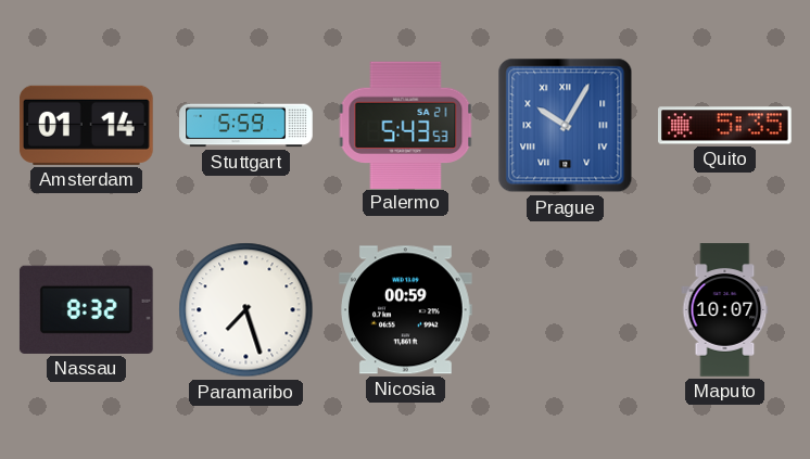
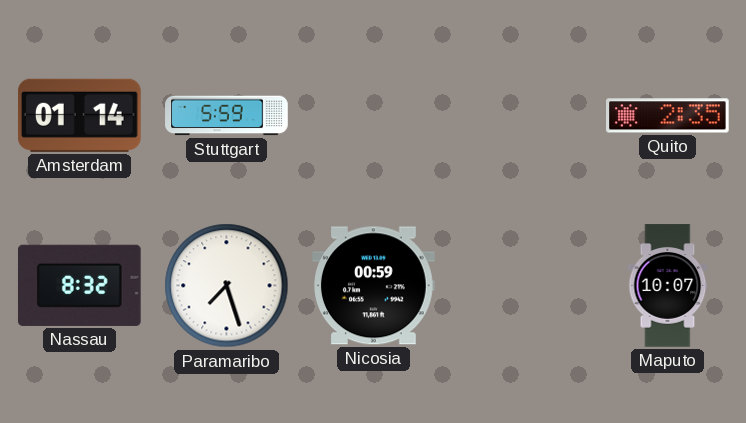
Palermo: 5:43 -> none
Prague: 10:05 -> none
Quito: 5:35 -> 2:35
